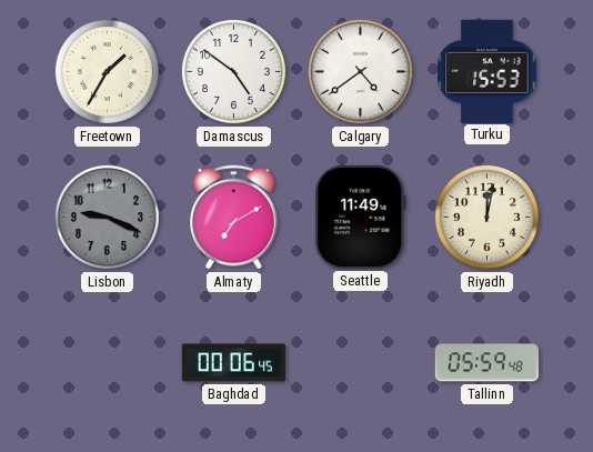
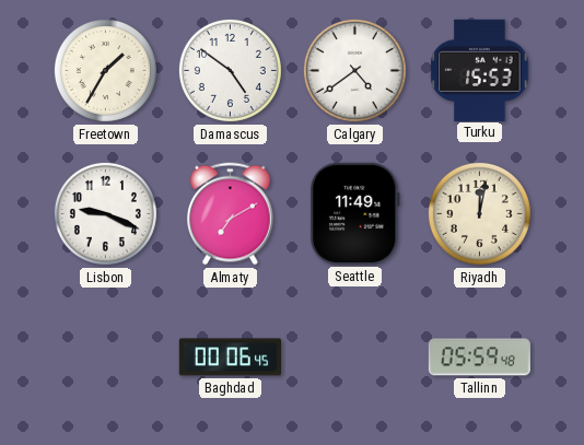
Lisbon dial: grey -> white
